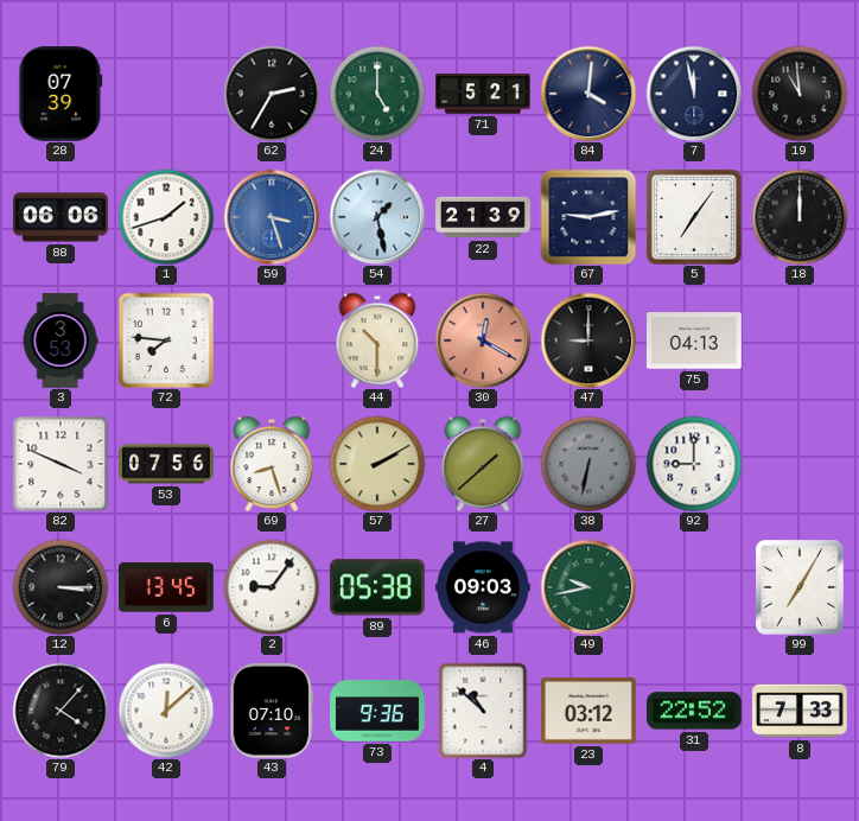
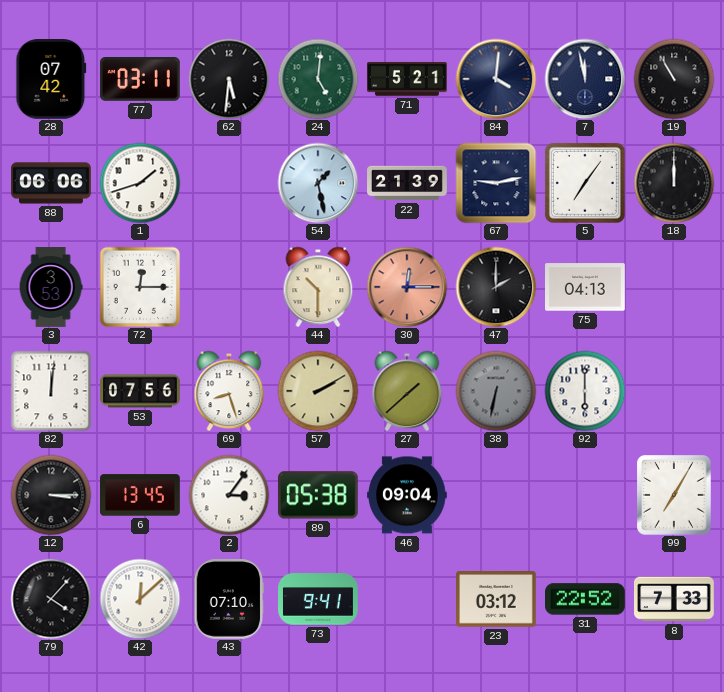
28: 07:39 -> 07:42
77: none -> 03:11
62: 2:35 -> 5:31
24: 5:00 -> 5:01
19: 10:59 -> 10:55
59: 3:27 -> none
72: 7:46 -> 12:15
30: 12:20 -> 12:15
47: 9:00 -> 2:00
82: 3:49 -> 12:01
92: 9:00 -> 6:00
2: 9:06 -> 3:06
46: 09:03 -> 09:04
49: 9:43 -> none
73: 9:36 -> 9:41
4: 10:52 -> none
